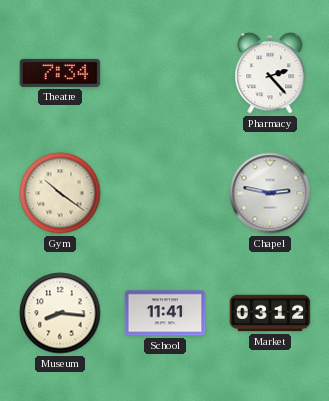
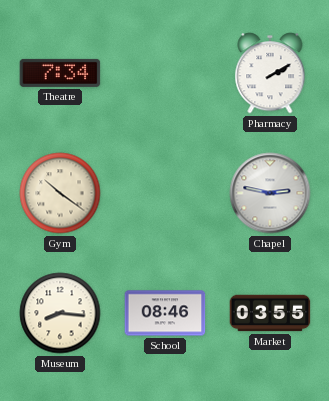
Pharmacy: 2:23 -> 2:10
School: 11:41 -> 08:46
Market: 03:12 -> 03:55
